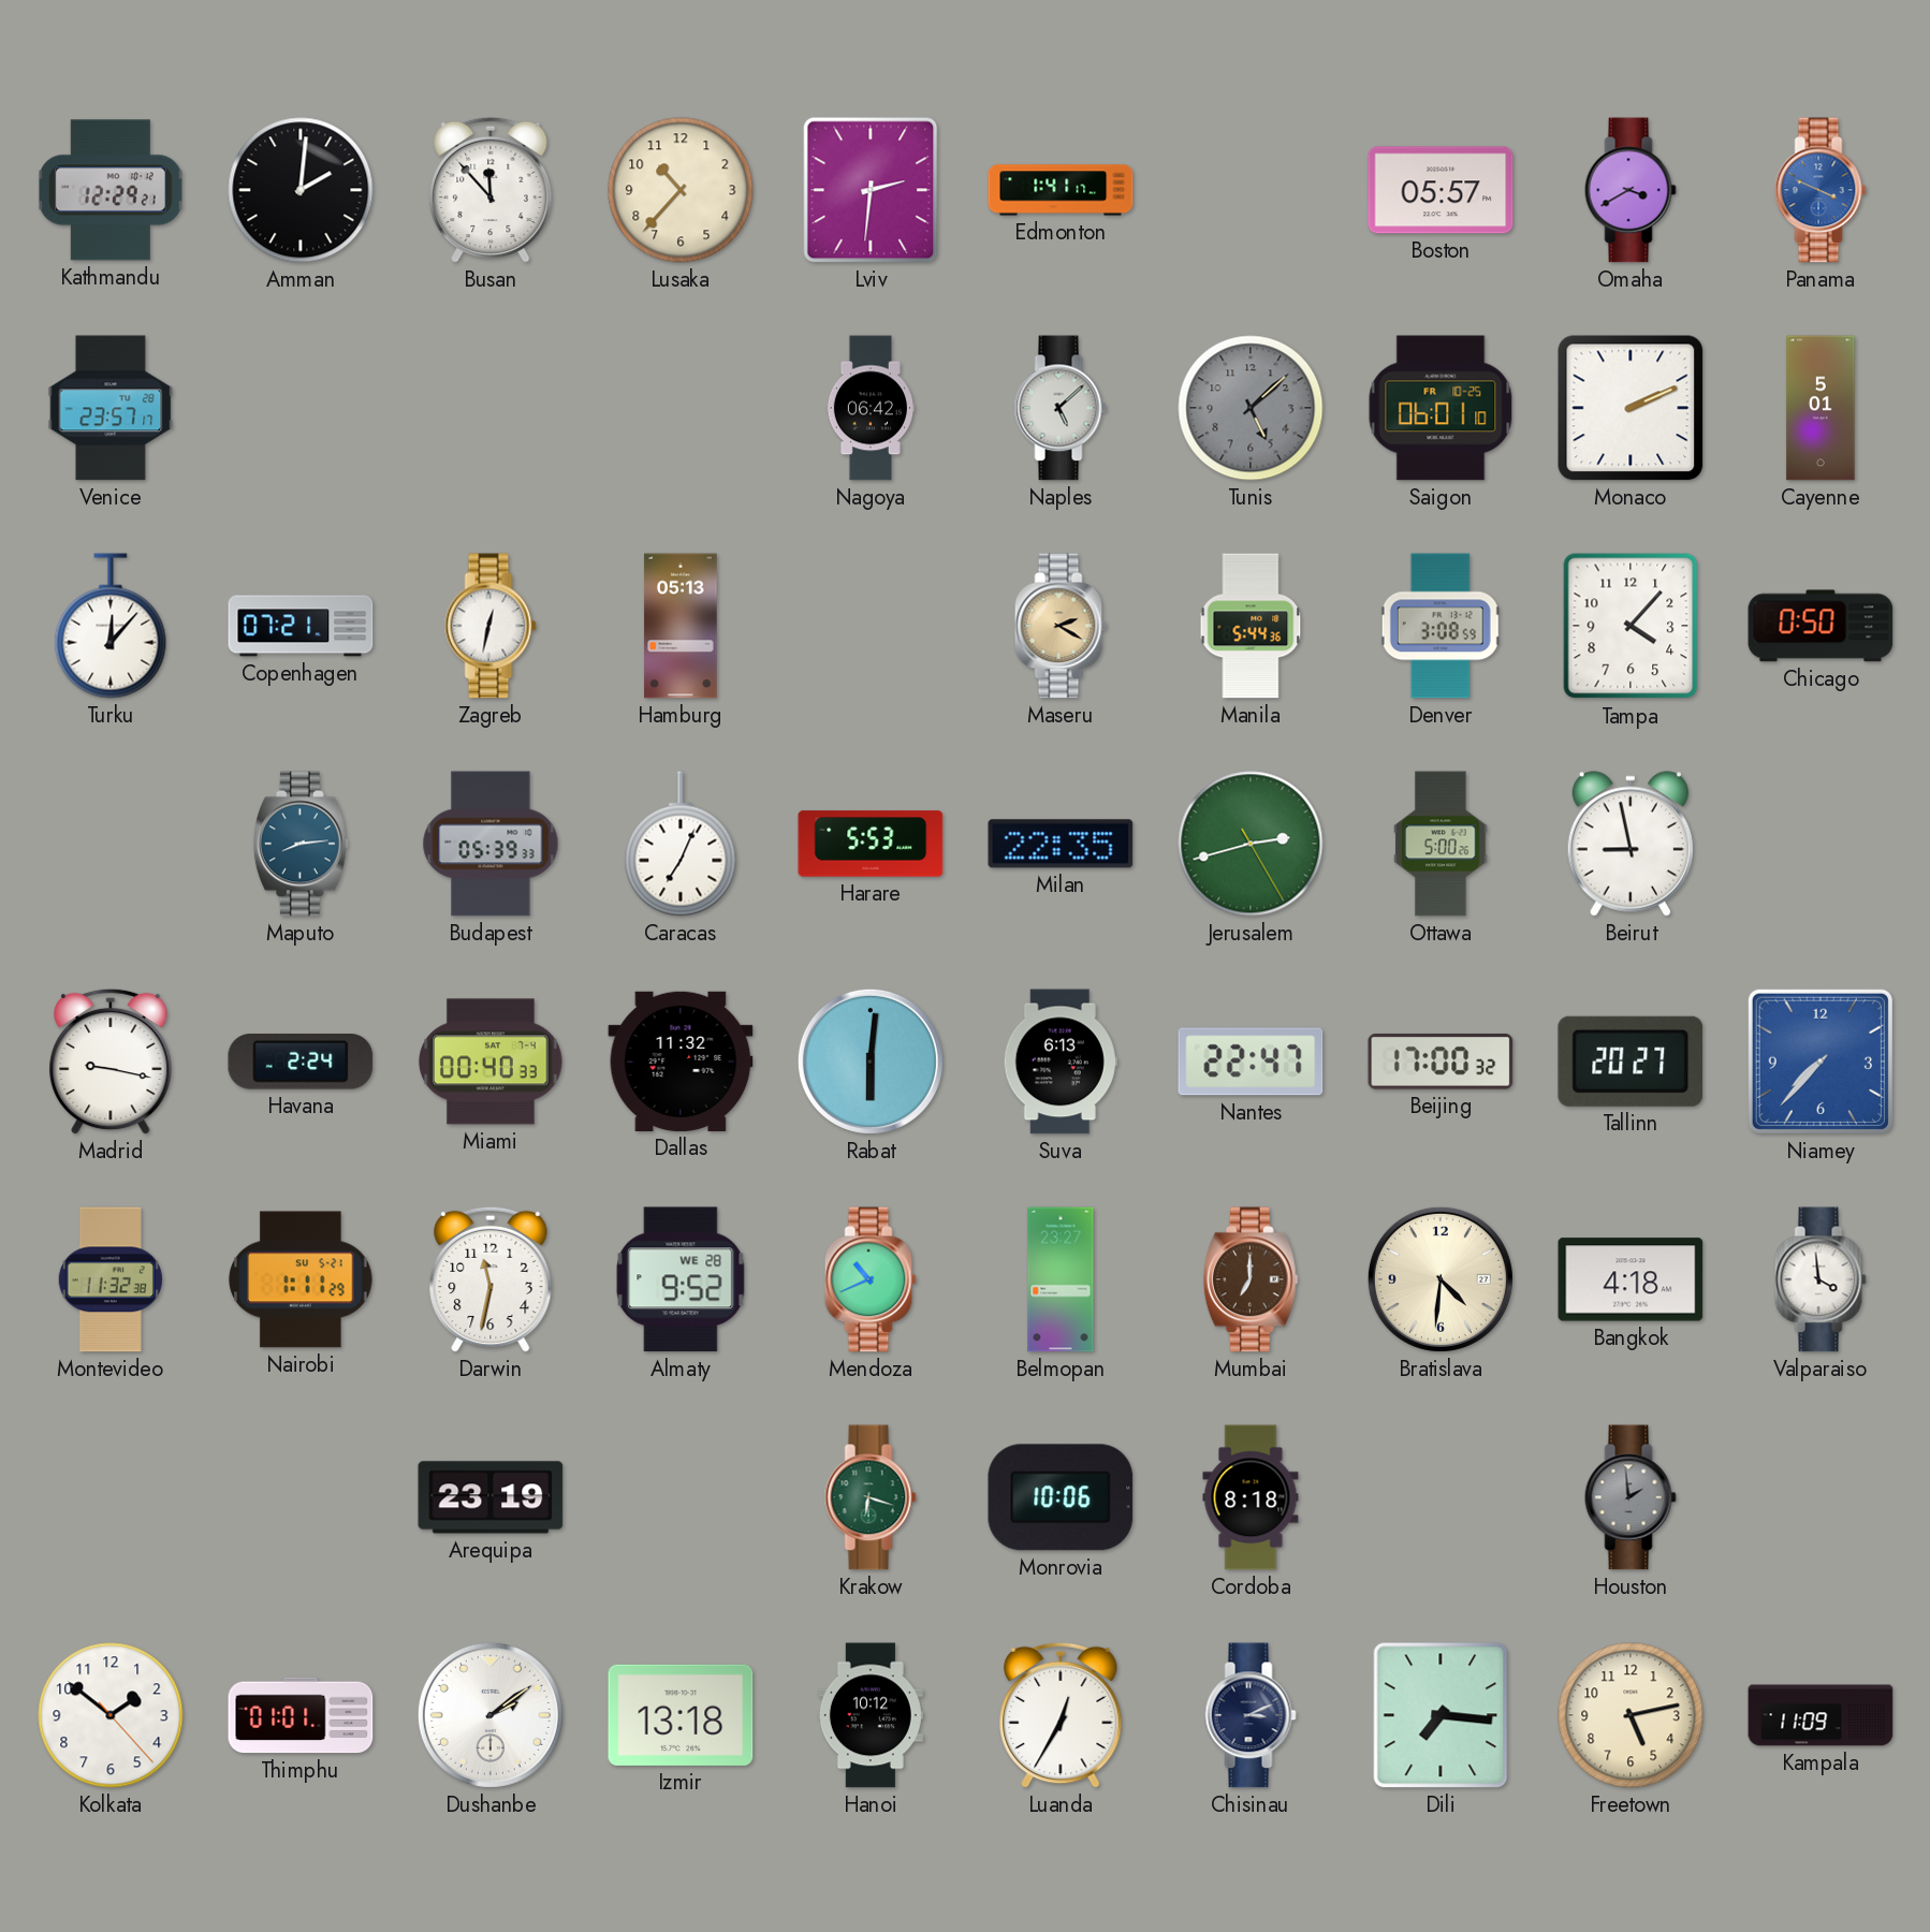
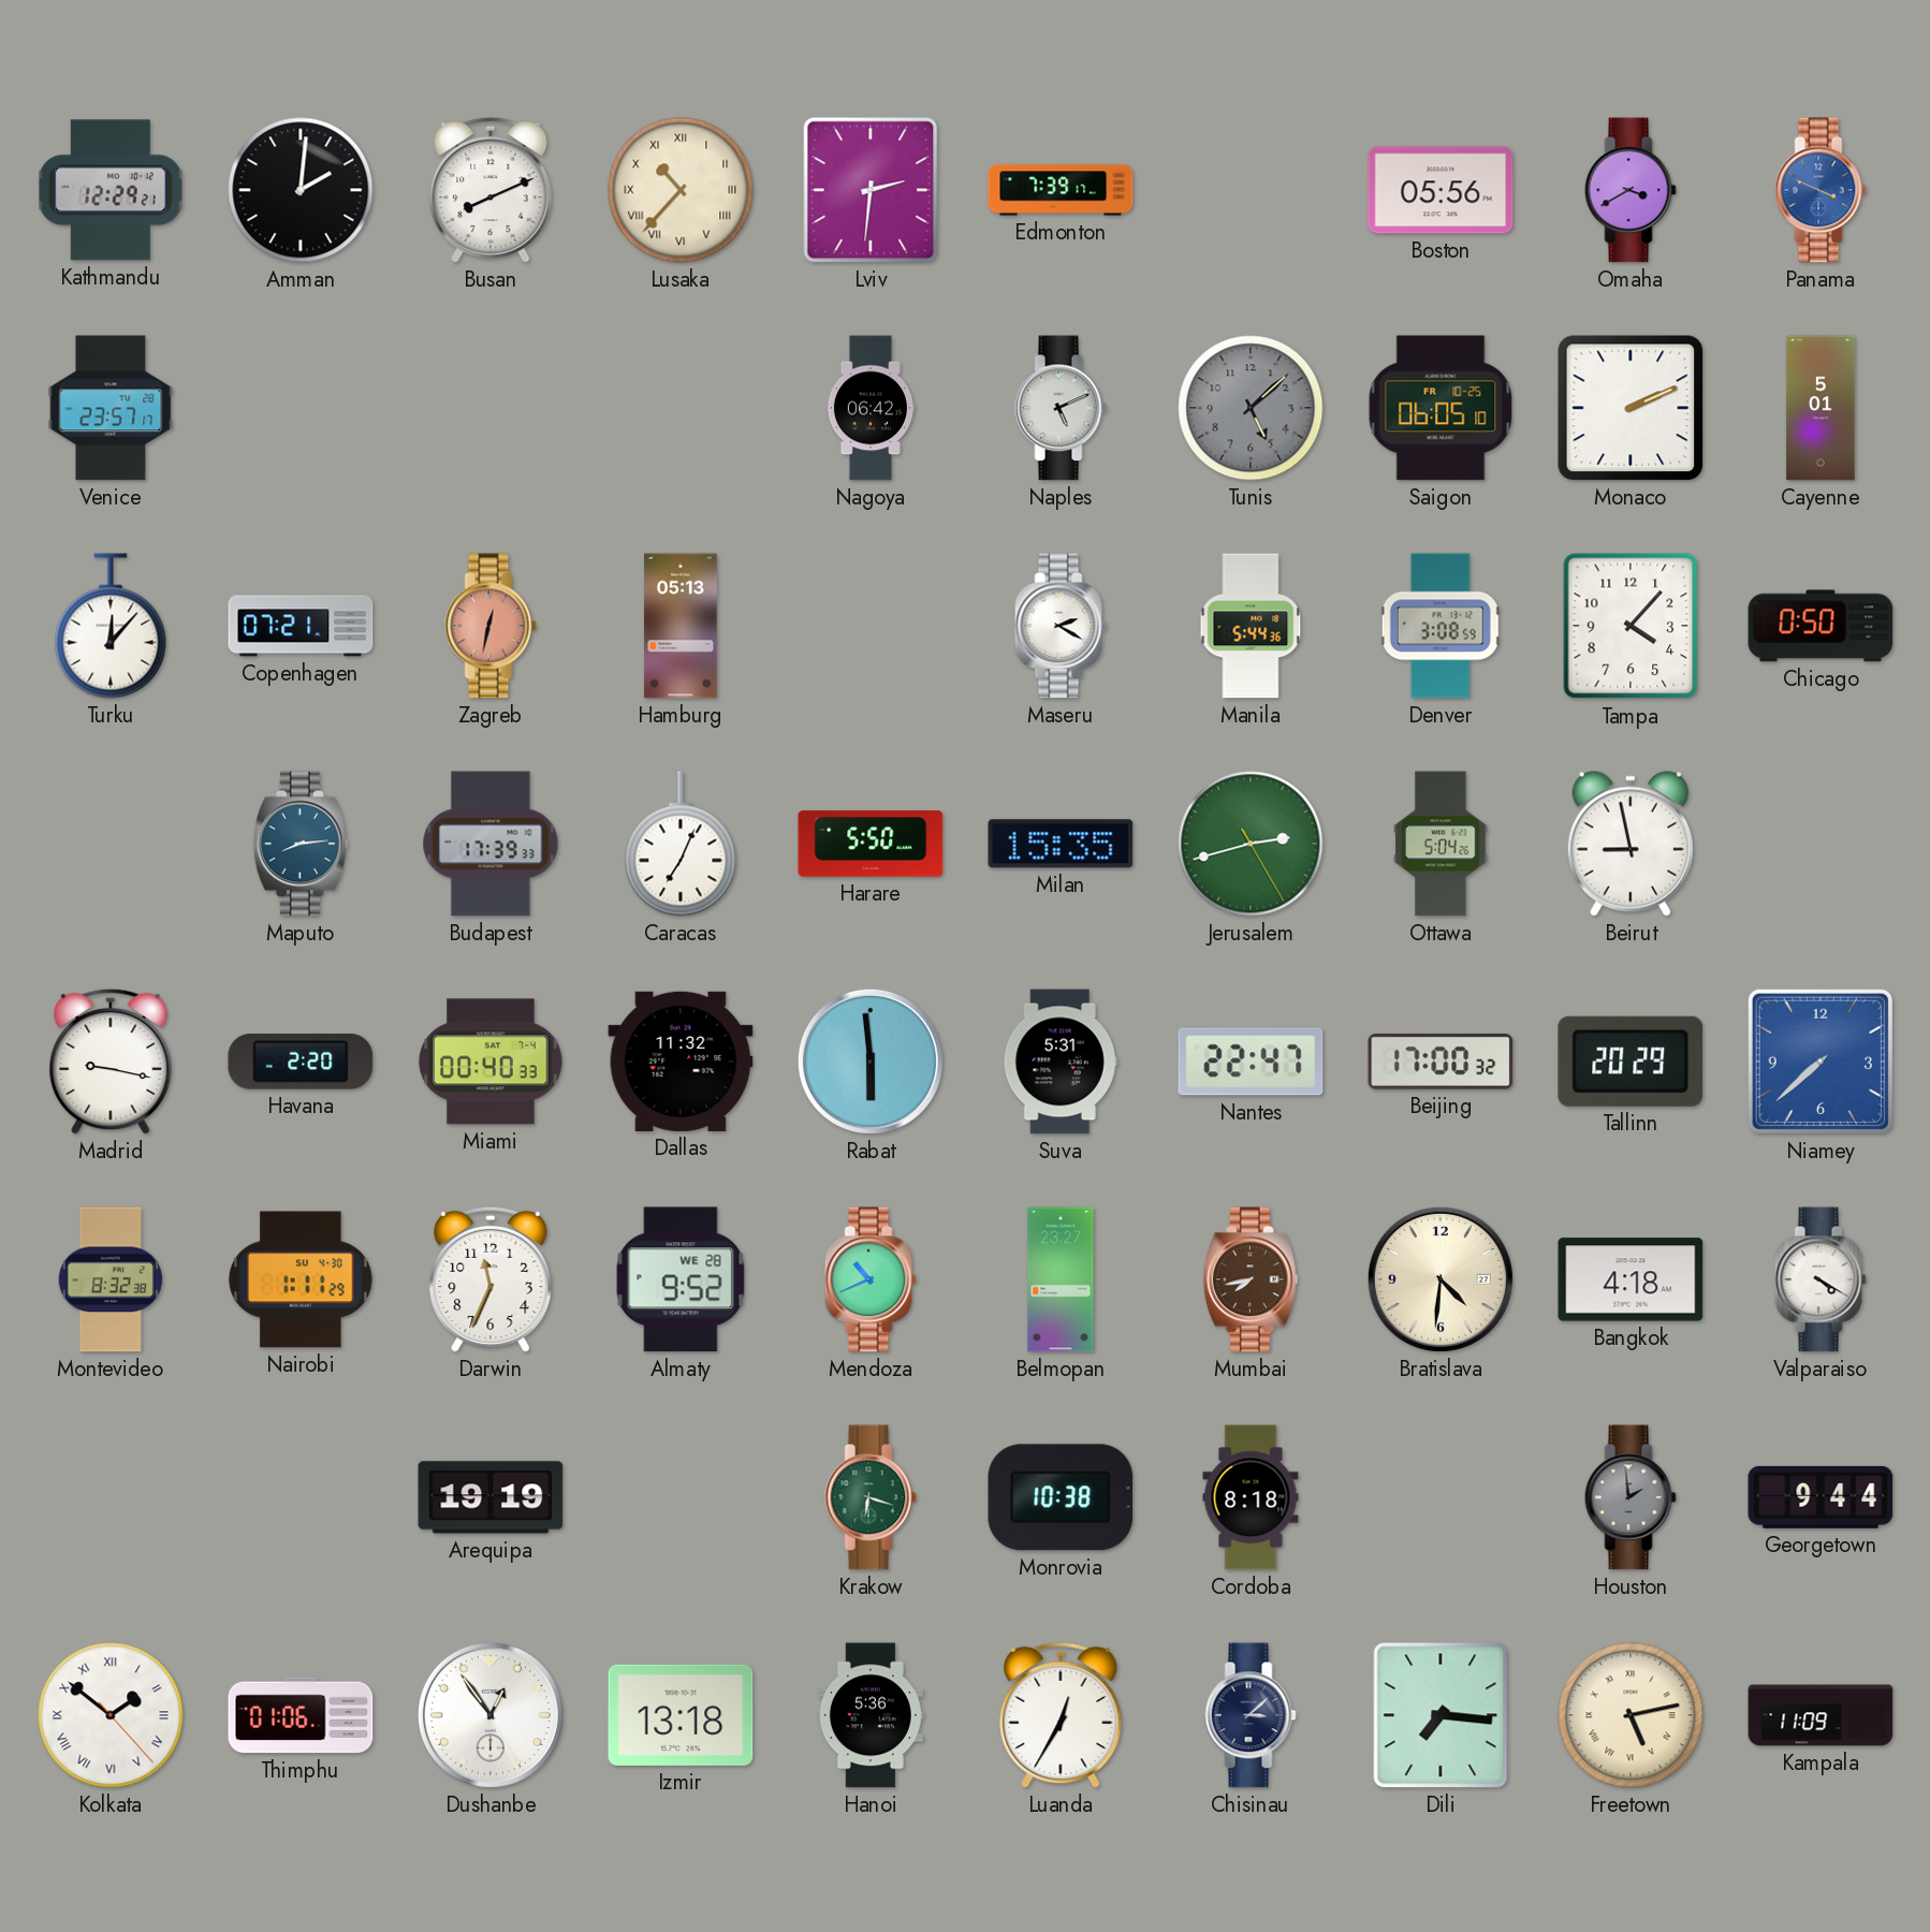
Busan: 11:53 -> 8:11
Lusaka numerals: Arabic -> Roman
Edmonton: 1:41 -> 7:39
Boston: 05:57 -> 05:56
Naples: 5:08 -> 5:11
Saigon: 06:01 -> 06:05
Zagreb dial: white -> salmon
Maseru dial: champagne -> white
Budapest: 05:39 -> 17:39
Harare: 5:53 -> 5:50
Milan: 22:35 -> 15:35
Ottawa: 5:00 -> 5:04
Havana: 2:24 -> 2:20
Rabat: 6:01 -> 5:59
Suva: 6:13 -> 5:31
Tallinn: 20:27 -> 20:29
Niamey: 7:37 -> 7:38
Montevideo: 11:32 -> 8:32
Nairobi date: SU 5-21 -> SU 4-30
Darwin: 11:32 -> 11:34
Mumbai: 7:00 -> 7:43
Valparaiso: 3:59 -> 4:20
Arequipa: 23:19 -> 19:19
Monrovia: 10:06 -> 10:38
Georgetown: none -> 9:44
Kolkata numerals: Arabic -> Roman
Thimphu: 01:01 -> 01:06
Dushanbe: 2:09 -> 12:54
Hanoi: 10:12 -> 5:36
Chisinau: 3:11 -> 3:08
Freetown numerals: Arabic -> Roman
